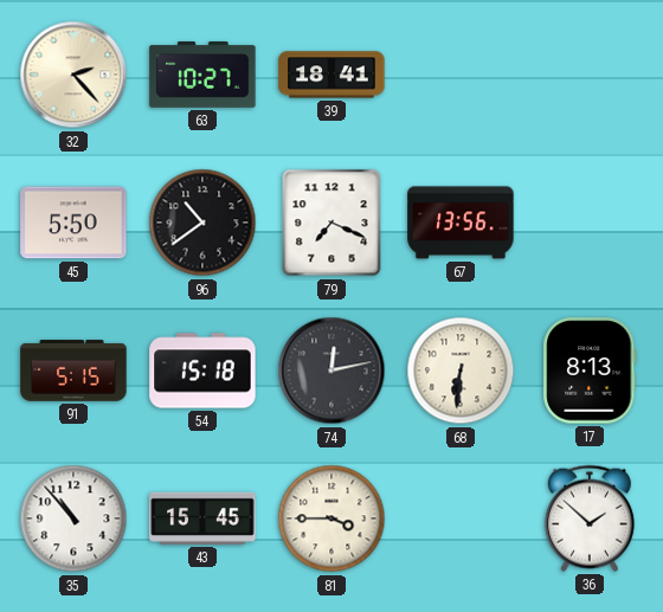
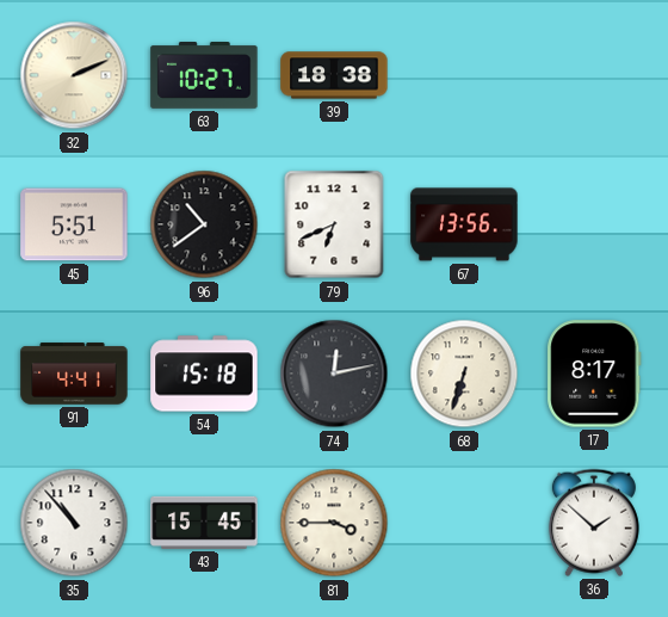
32: 2:23 -> 2:11
39: 18:41 -> 18:38
45: 5:50 -> 5:51
79: 7:19 -> 6:41
91: 5:15 -> 4:41
68: 6:31 -> 6:33
17: 8:13 -> 8:17
